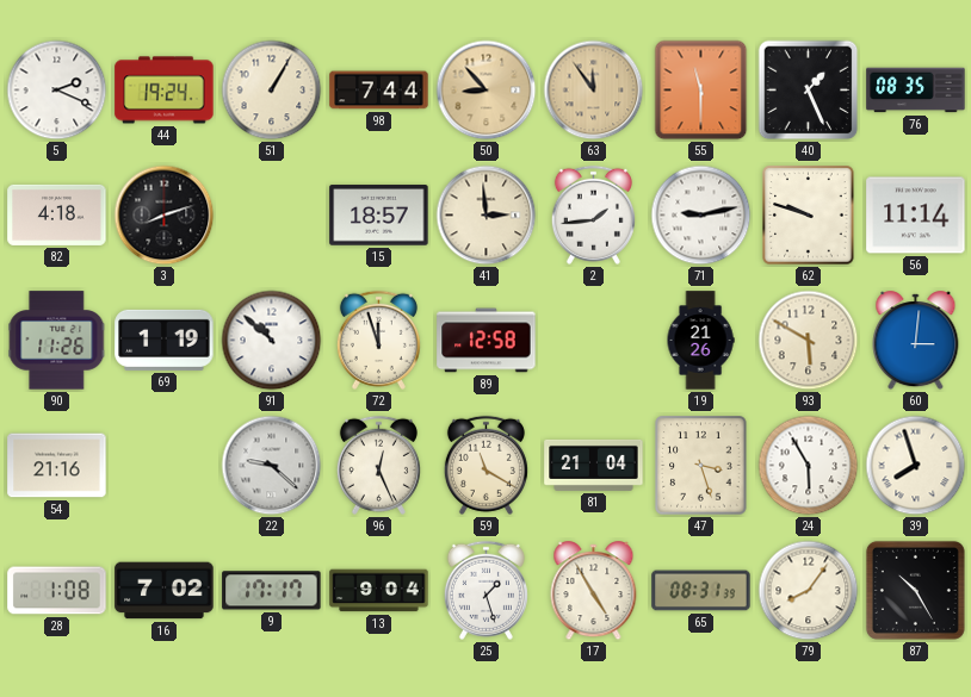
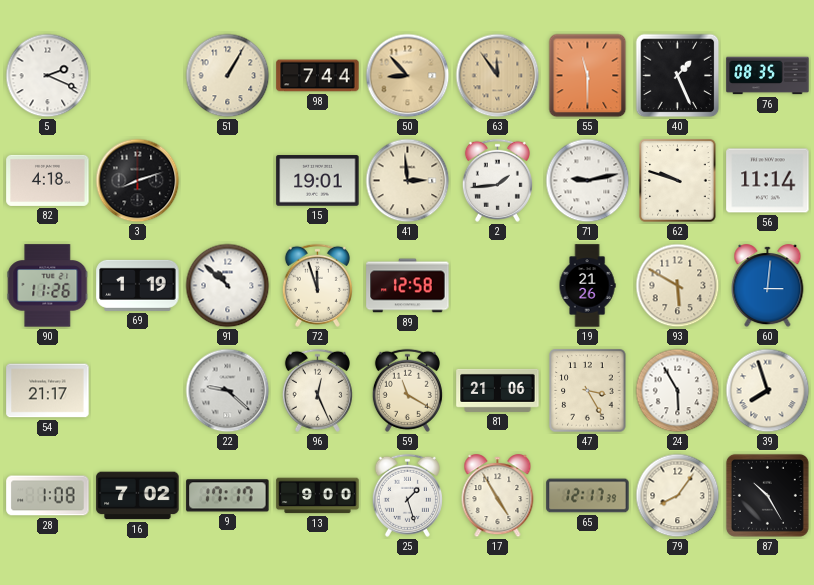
44: 19:24 -> none
15: 18:57 -> 19:01
54: 21:16 -> 21:17
81: 21:04 -> 21:06
47: 3:27 -> 3:25
13: 9:04 -> 9:00
65: 08:31 -> 12:17
